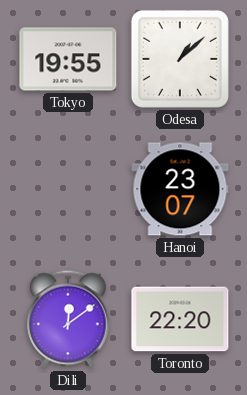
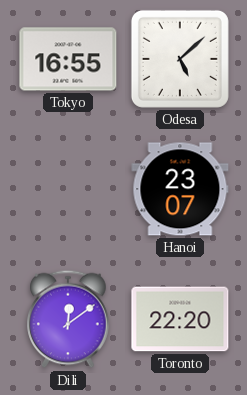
Tokyo: 19:55 -> 16:55
Odesa: 1:08 -> 5:08
